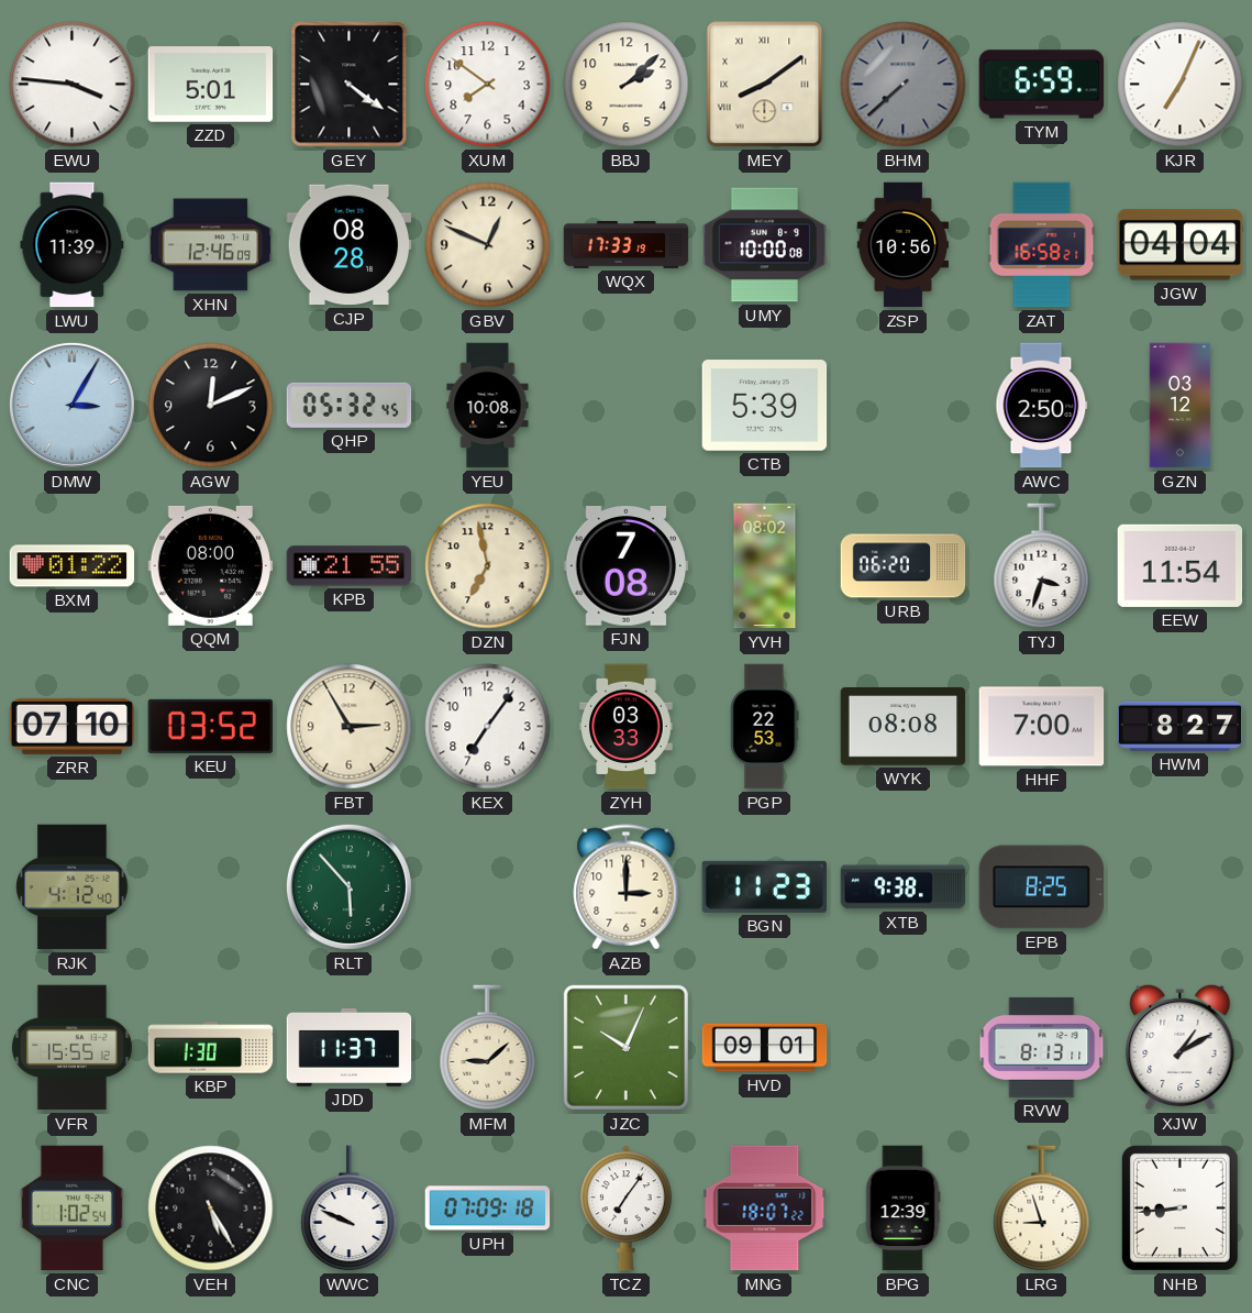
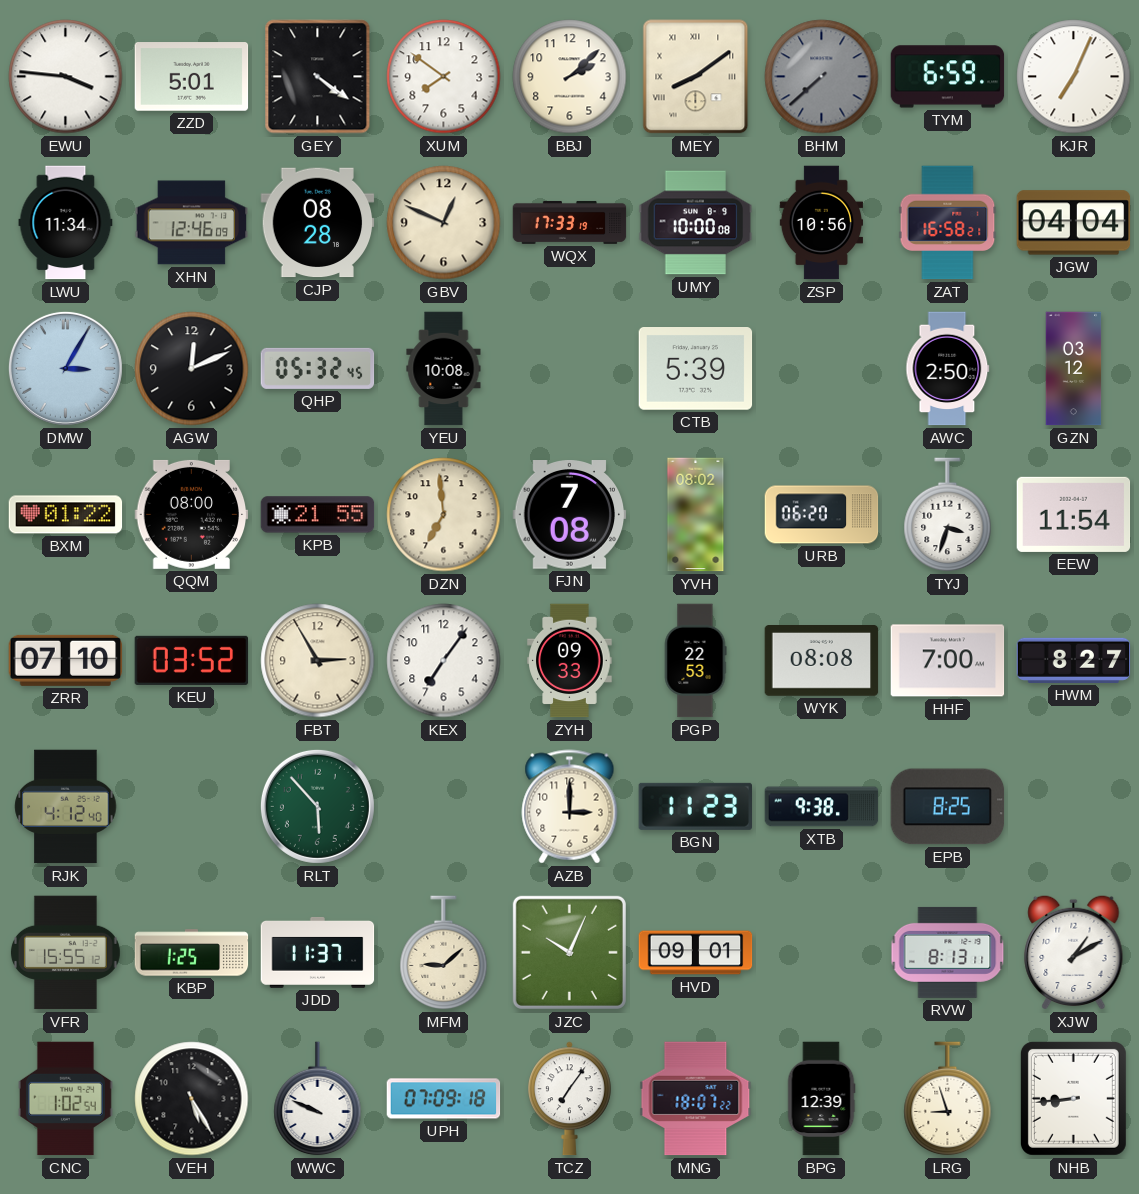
LWU: 11:39 -> 11:34
DZN: 6:58 -> 6:59
ZYH: 03:33 -> 09:33
KBP: 1:30 -> 1:25
